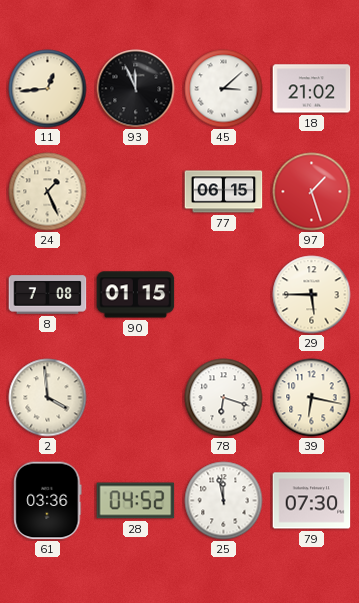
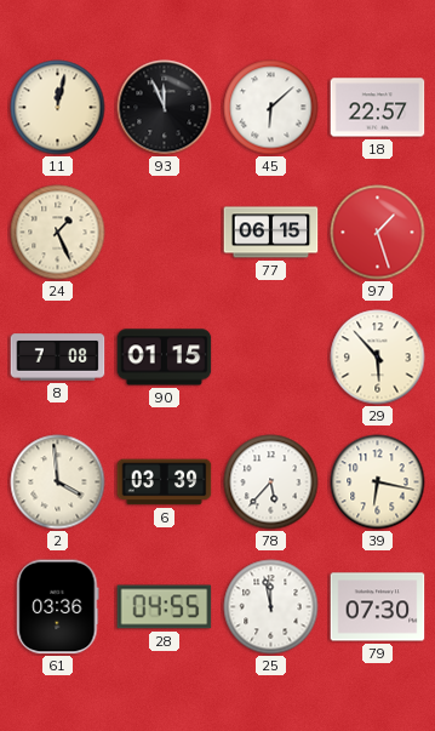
11: 12:44 -> 12:02
45: 3:08 -> 6:08
18: 21:02 -> 22:57
29: 5:45 -> 5:53
6: none -> 03:39
78: 6:18 -> 5:37
28: 04:52 -> 04:55
